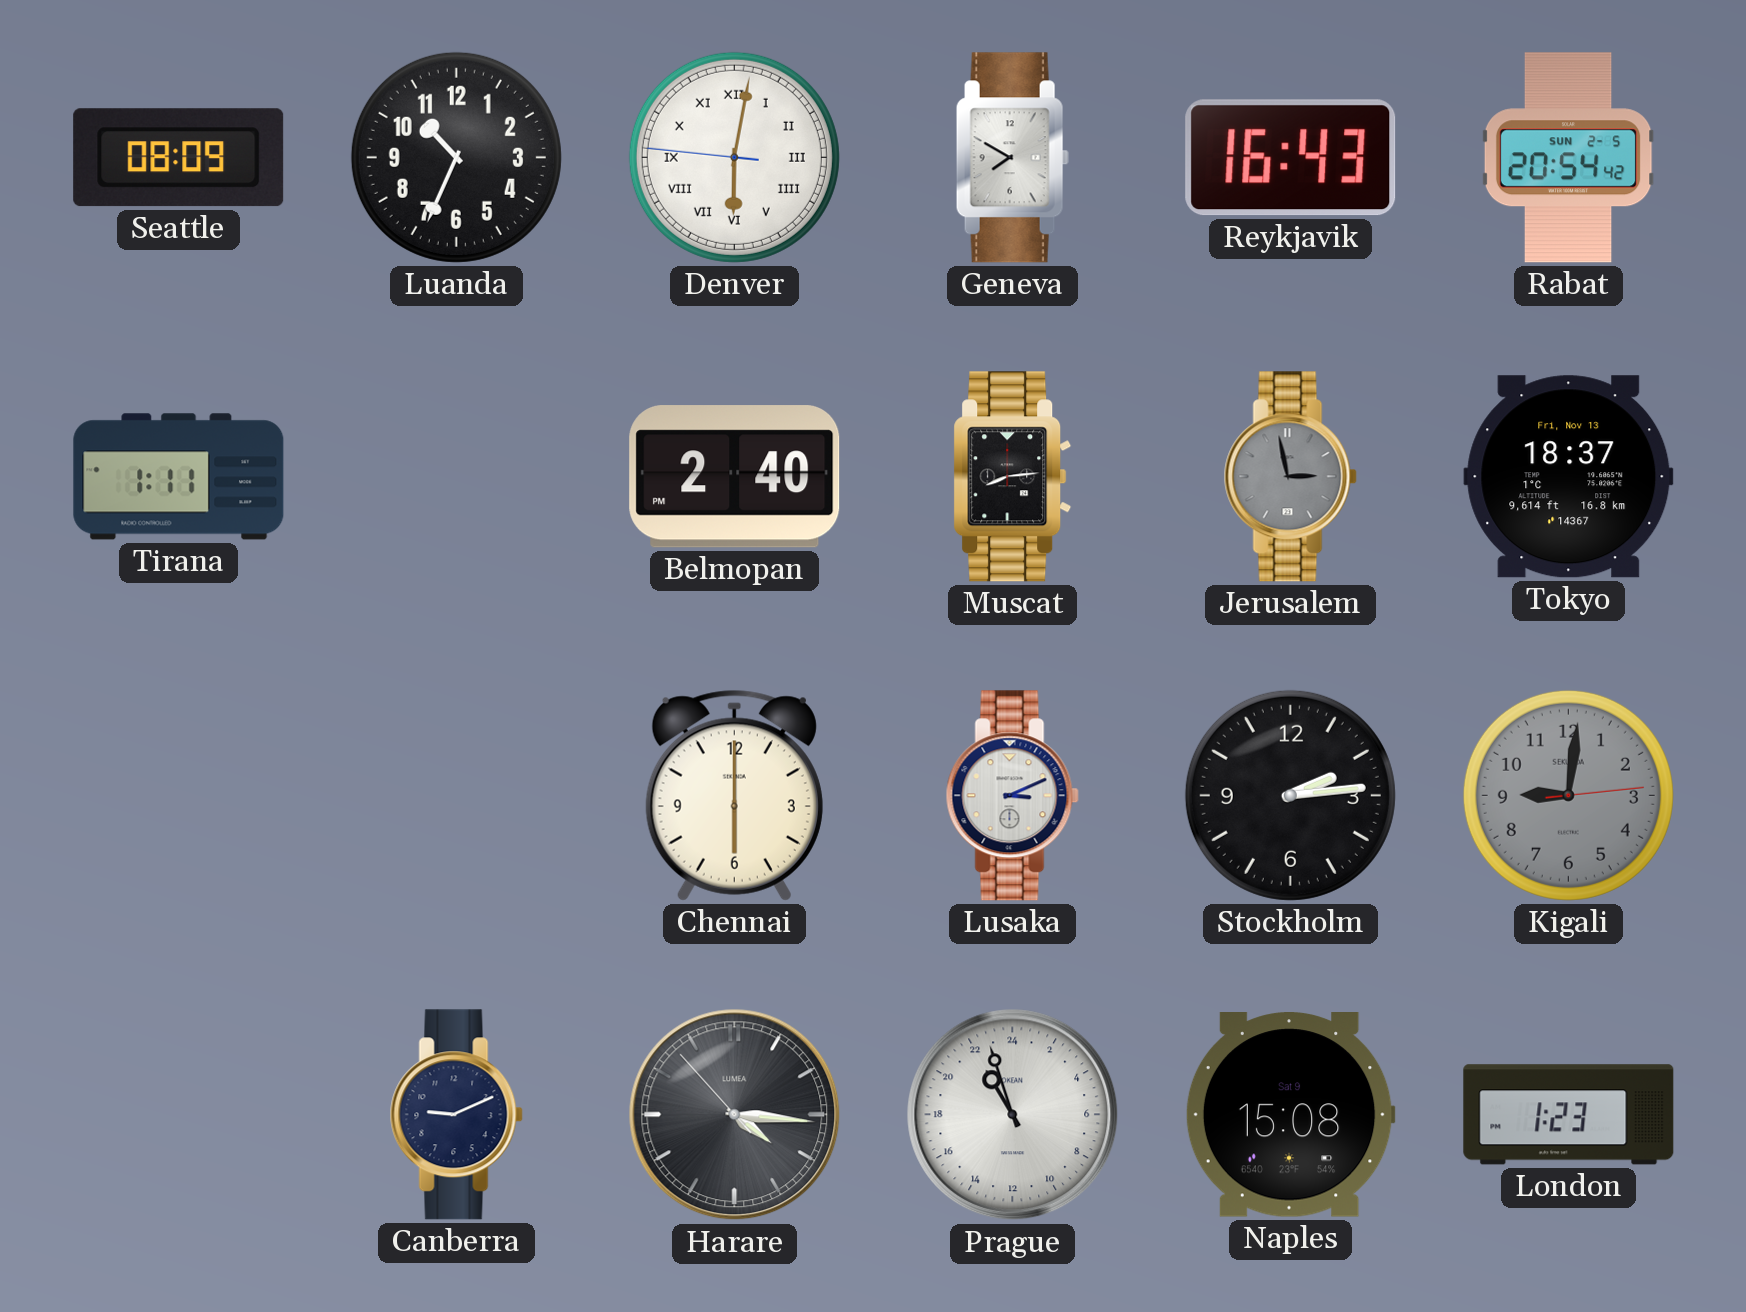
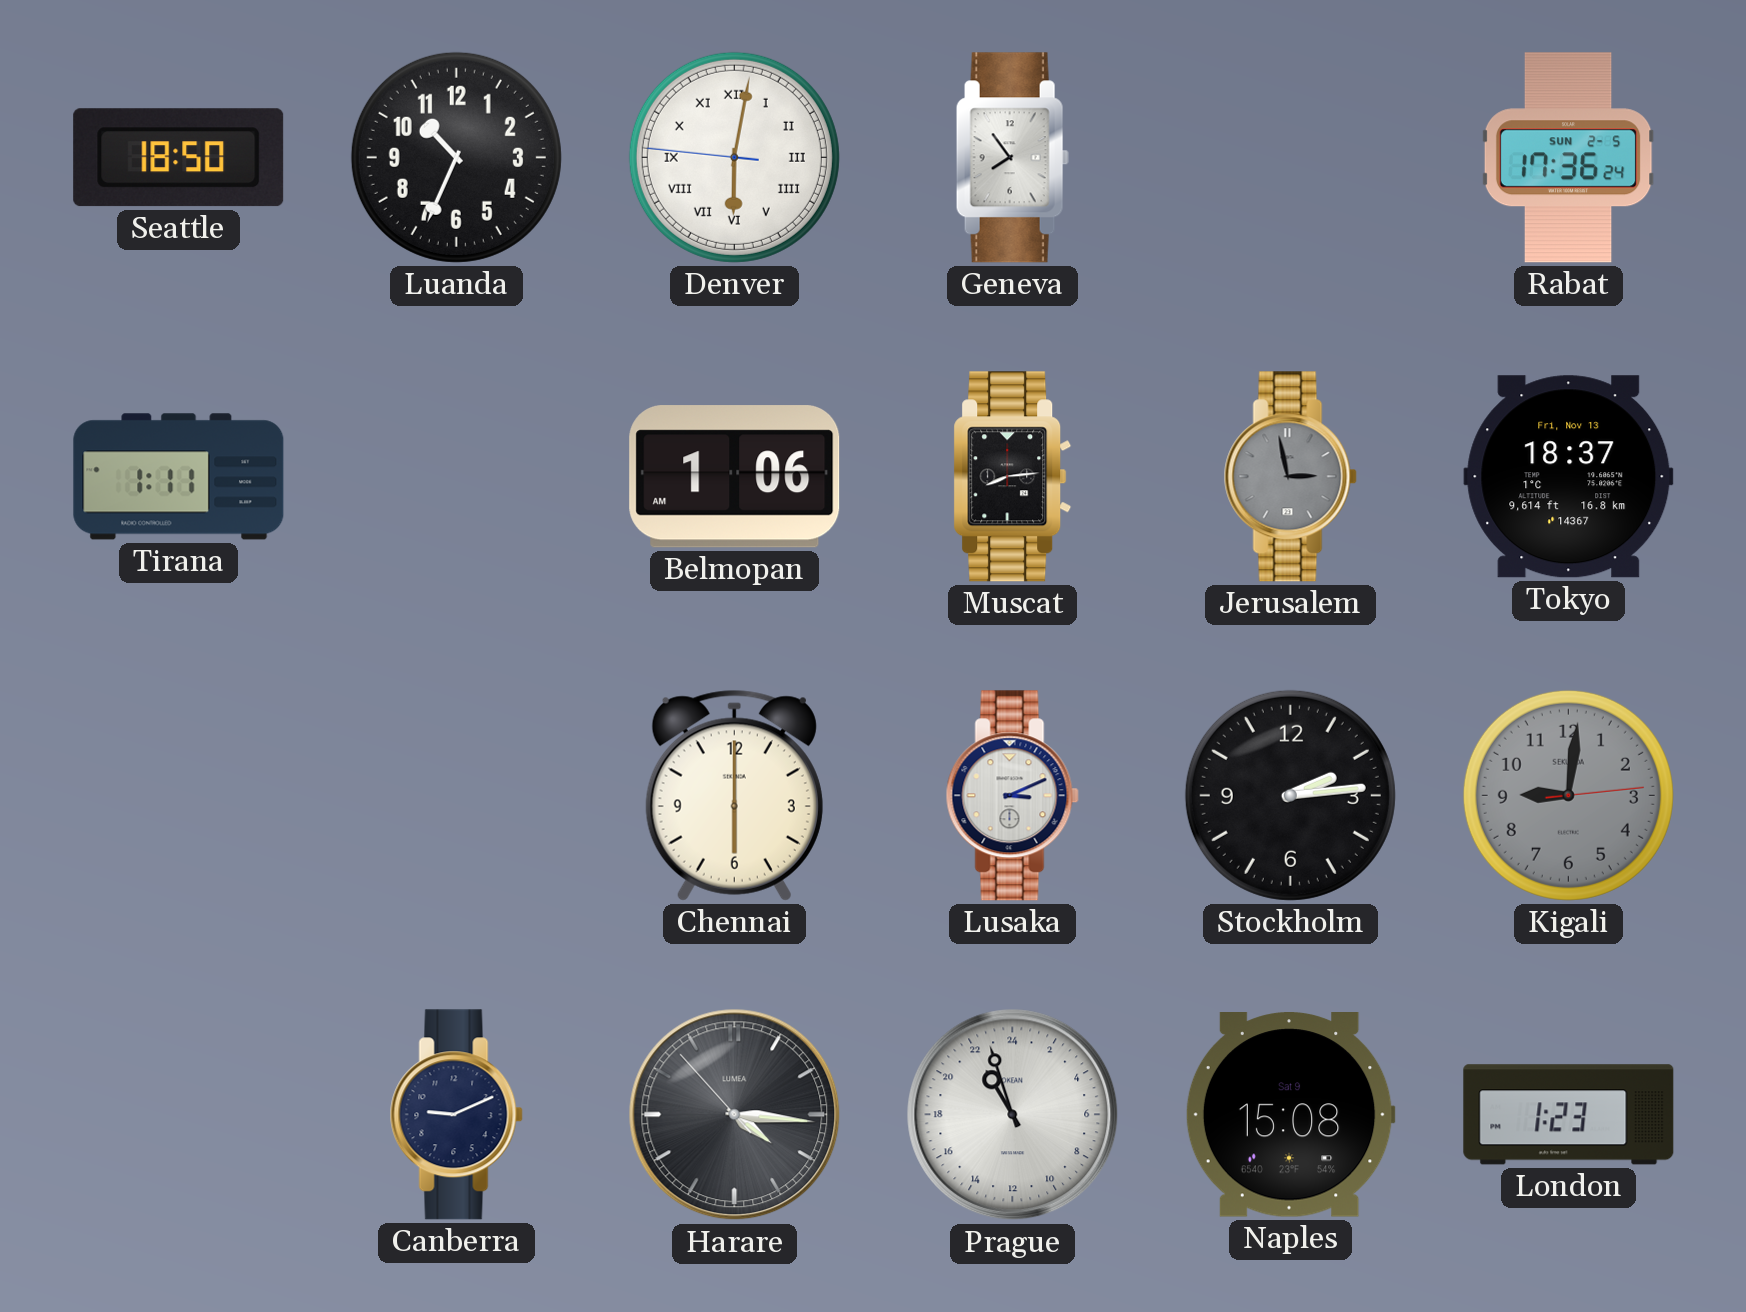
Seattle: 08:09 -> 18:50
Geneva: 7:50 -> 7:54
Reykjavik: 16:43 -> none
Rabat: 20:54 -> 17:36
Belmopan: 2:40 -> 1:06
